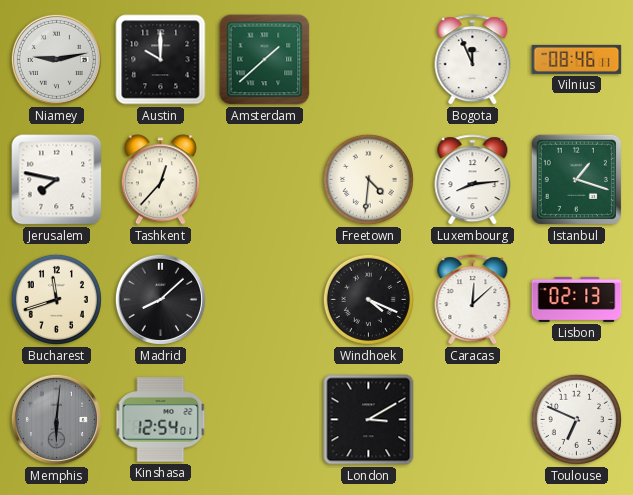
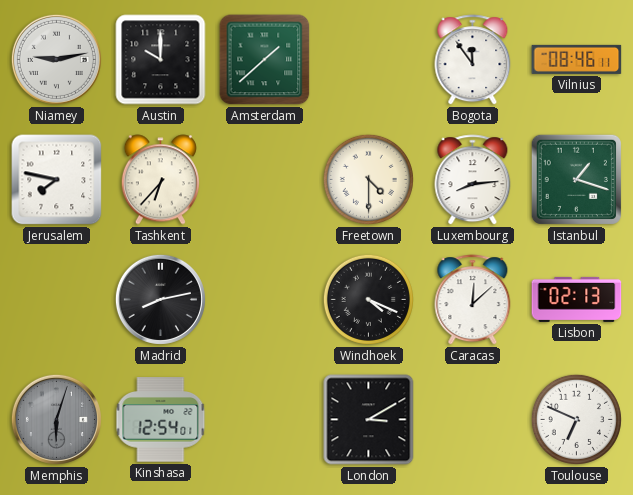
Bogota: 11:56 -> 11:54
Tashkent: 12:37 -> 6:37
Freetown: 4:31 -> 4:30
Bucharest: 11:42 -> none
Madrid: 8:08 -> 8:13
Memphis: 6:01 -> 6:03
